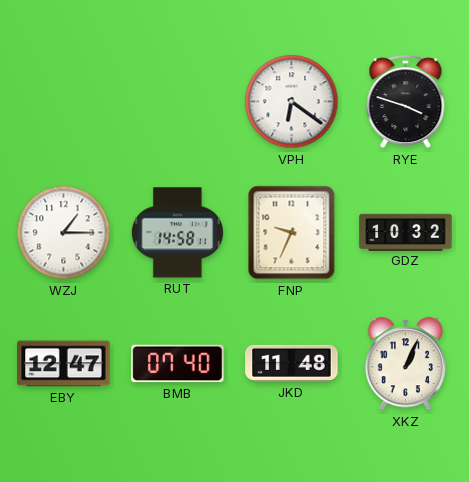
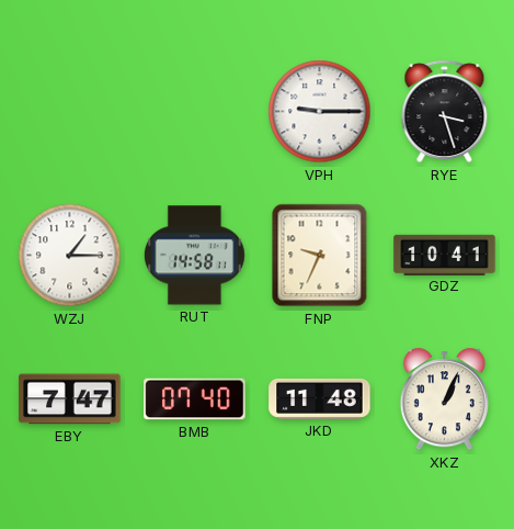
VPH: 6:21 -> 9:15
RYE: 3:48 -> 3:27
GDZ: 10:32 -> 10:41
EBY: 12:47 -> 7:47
